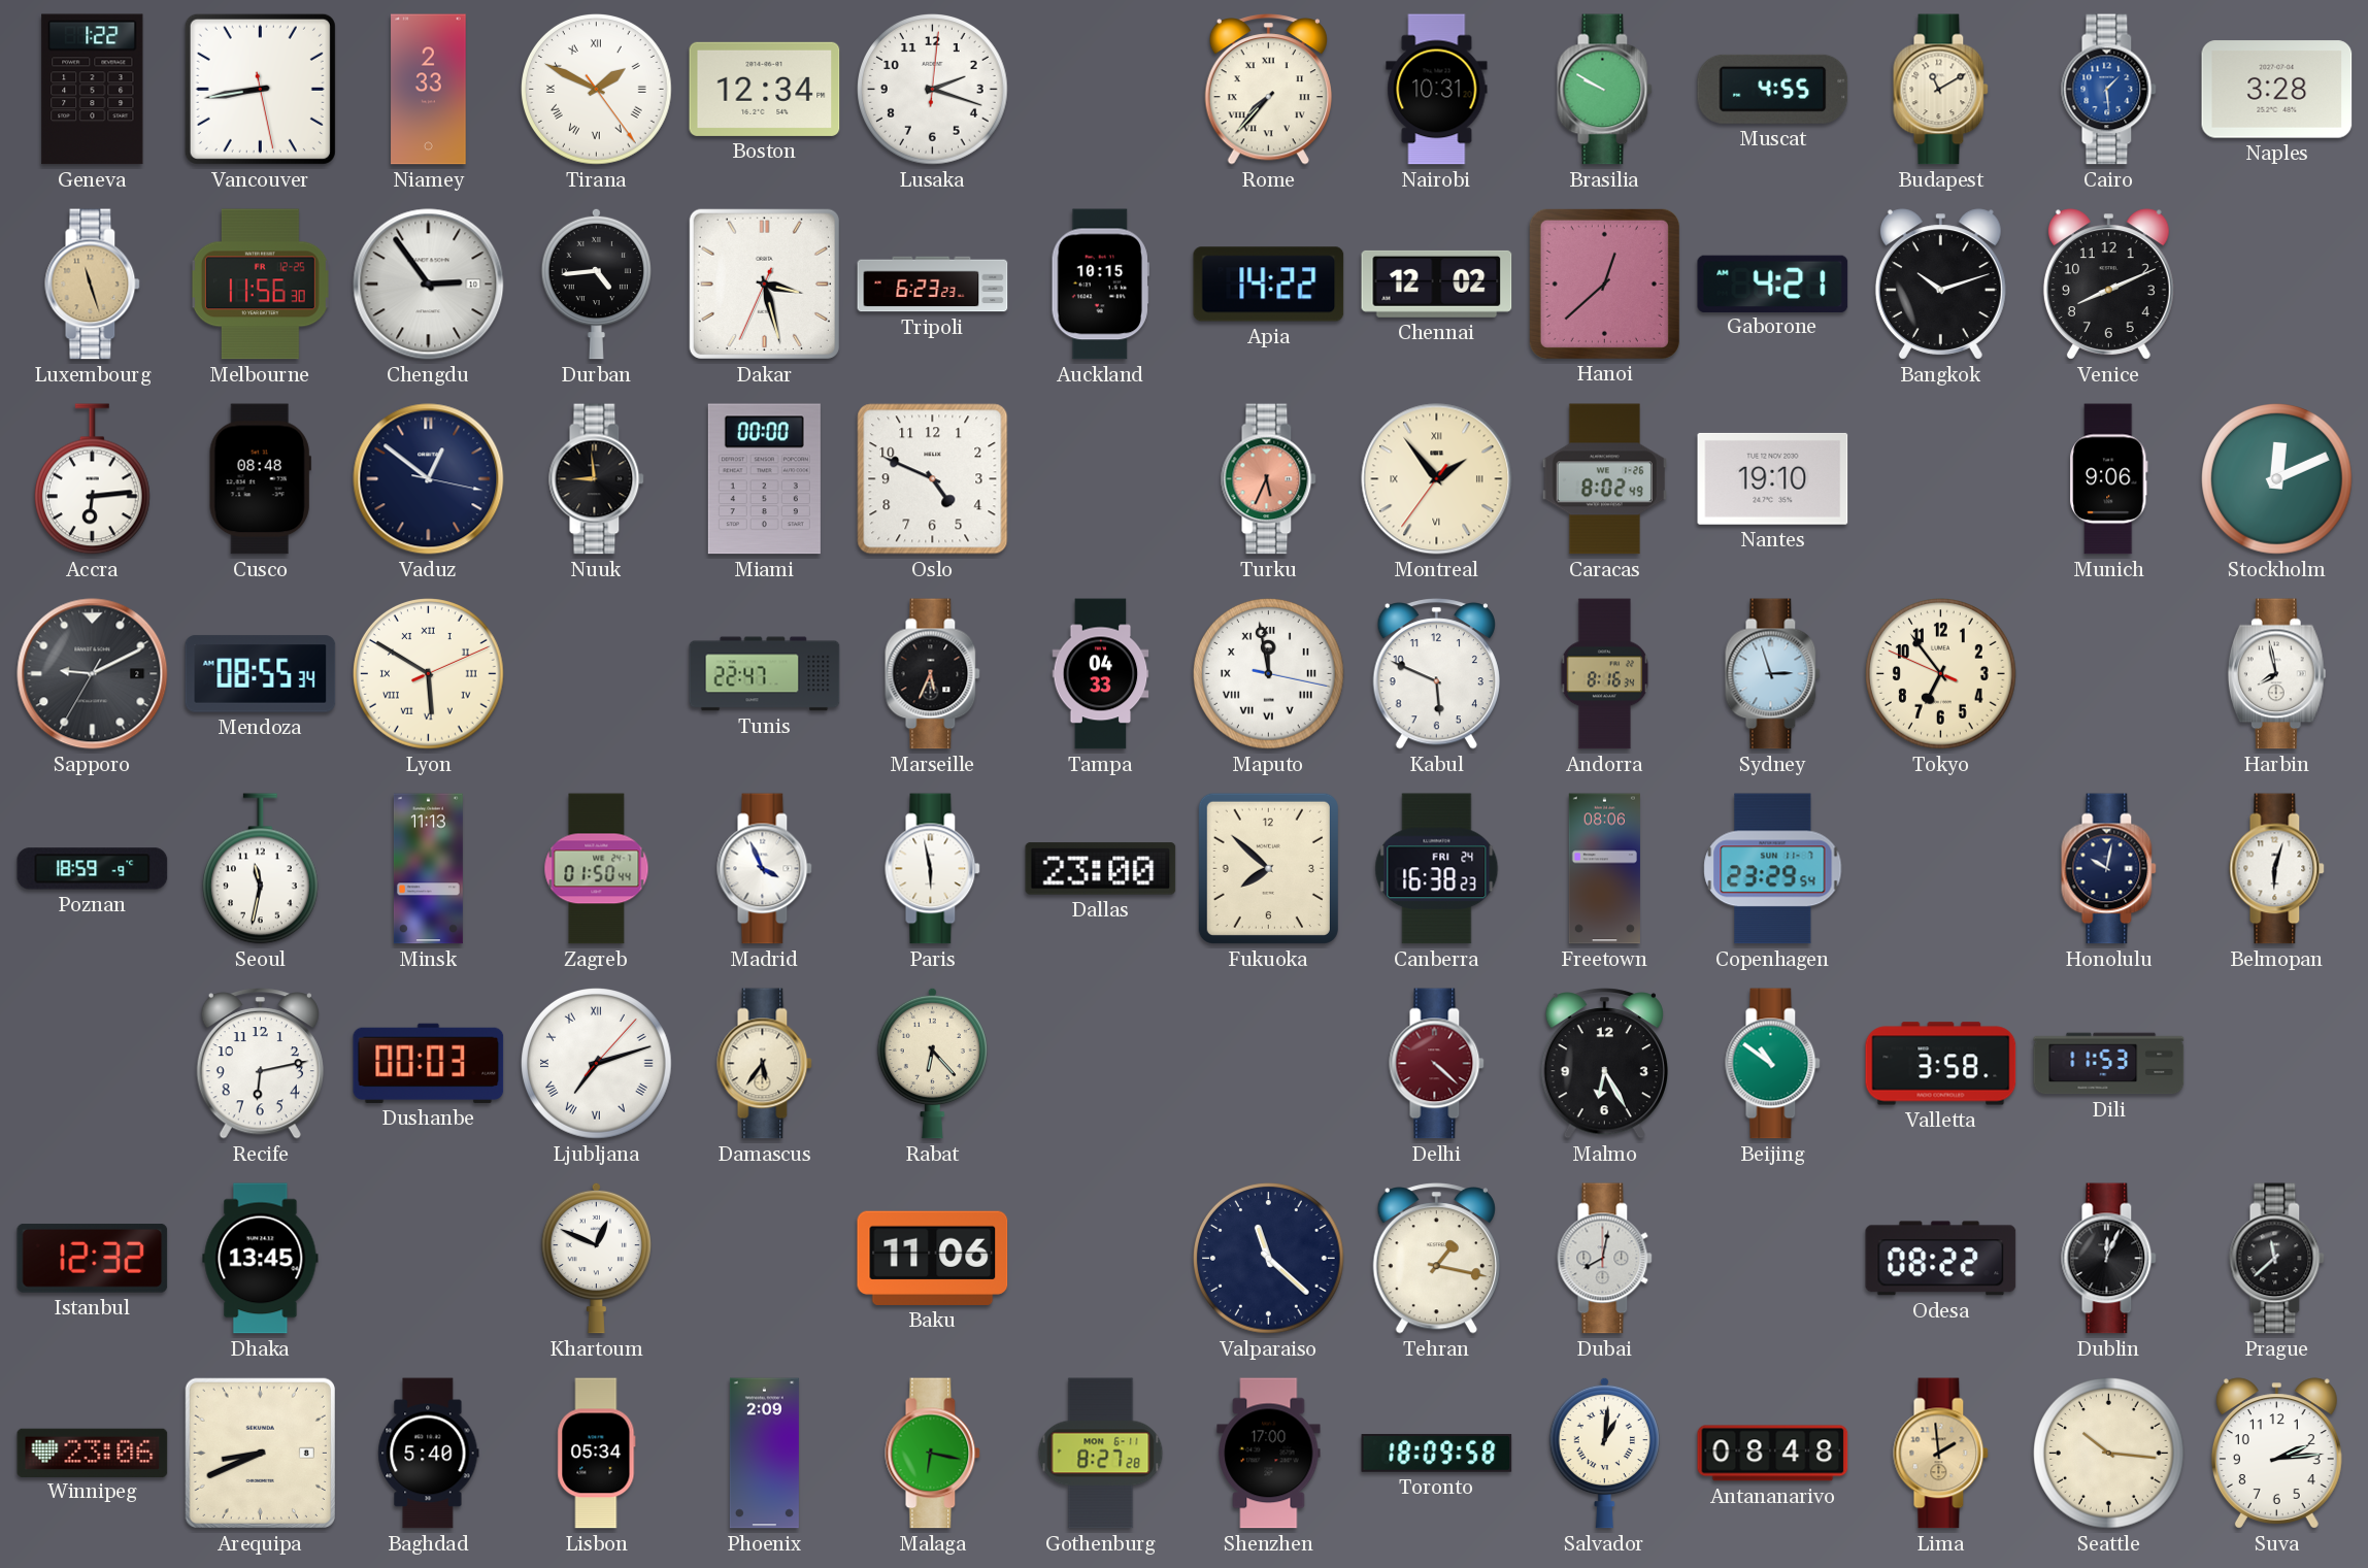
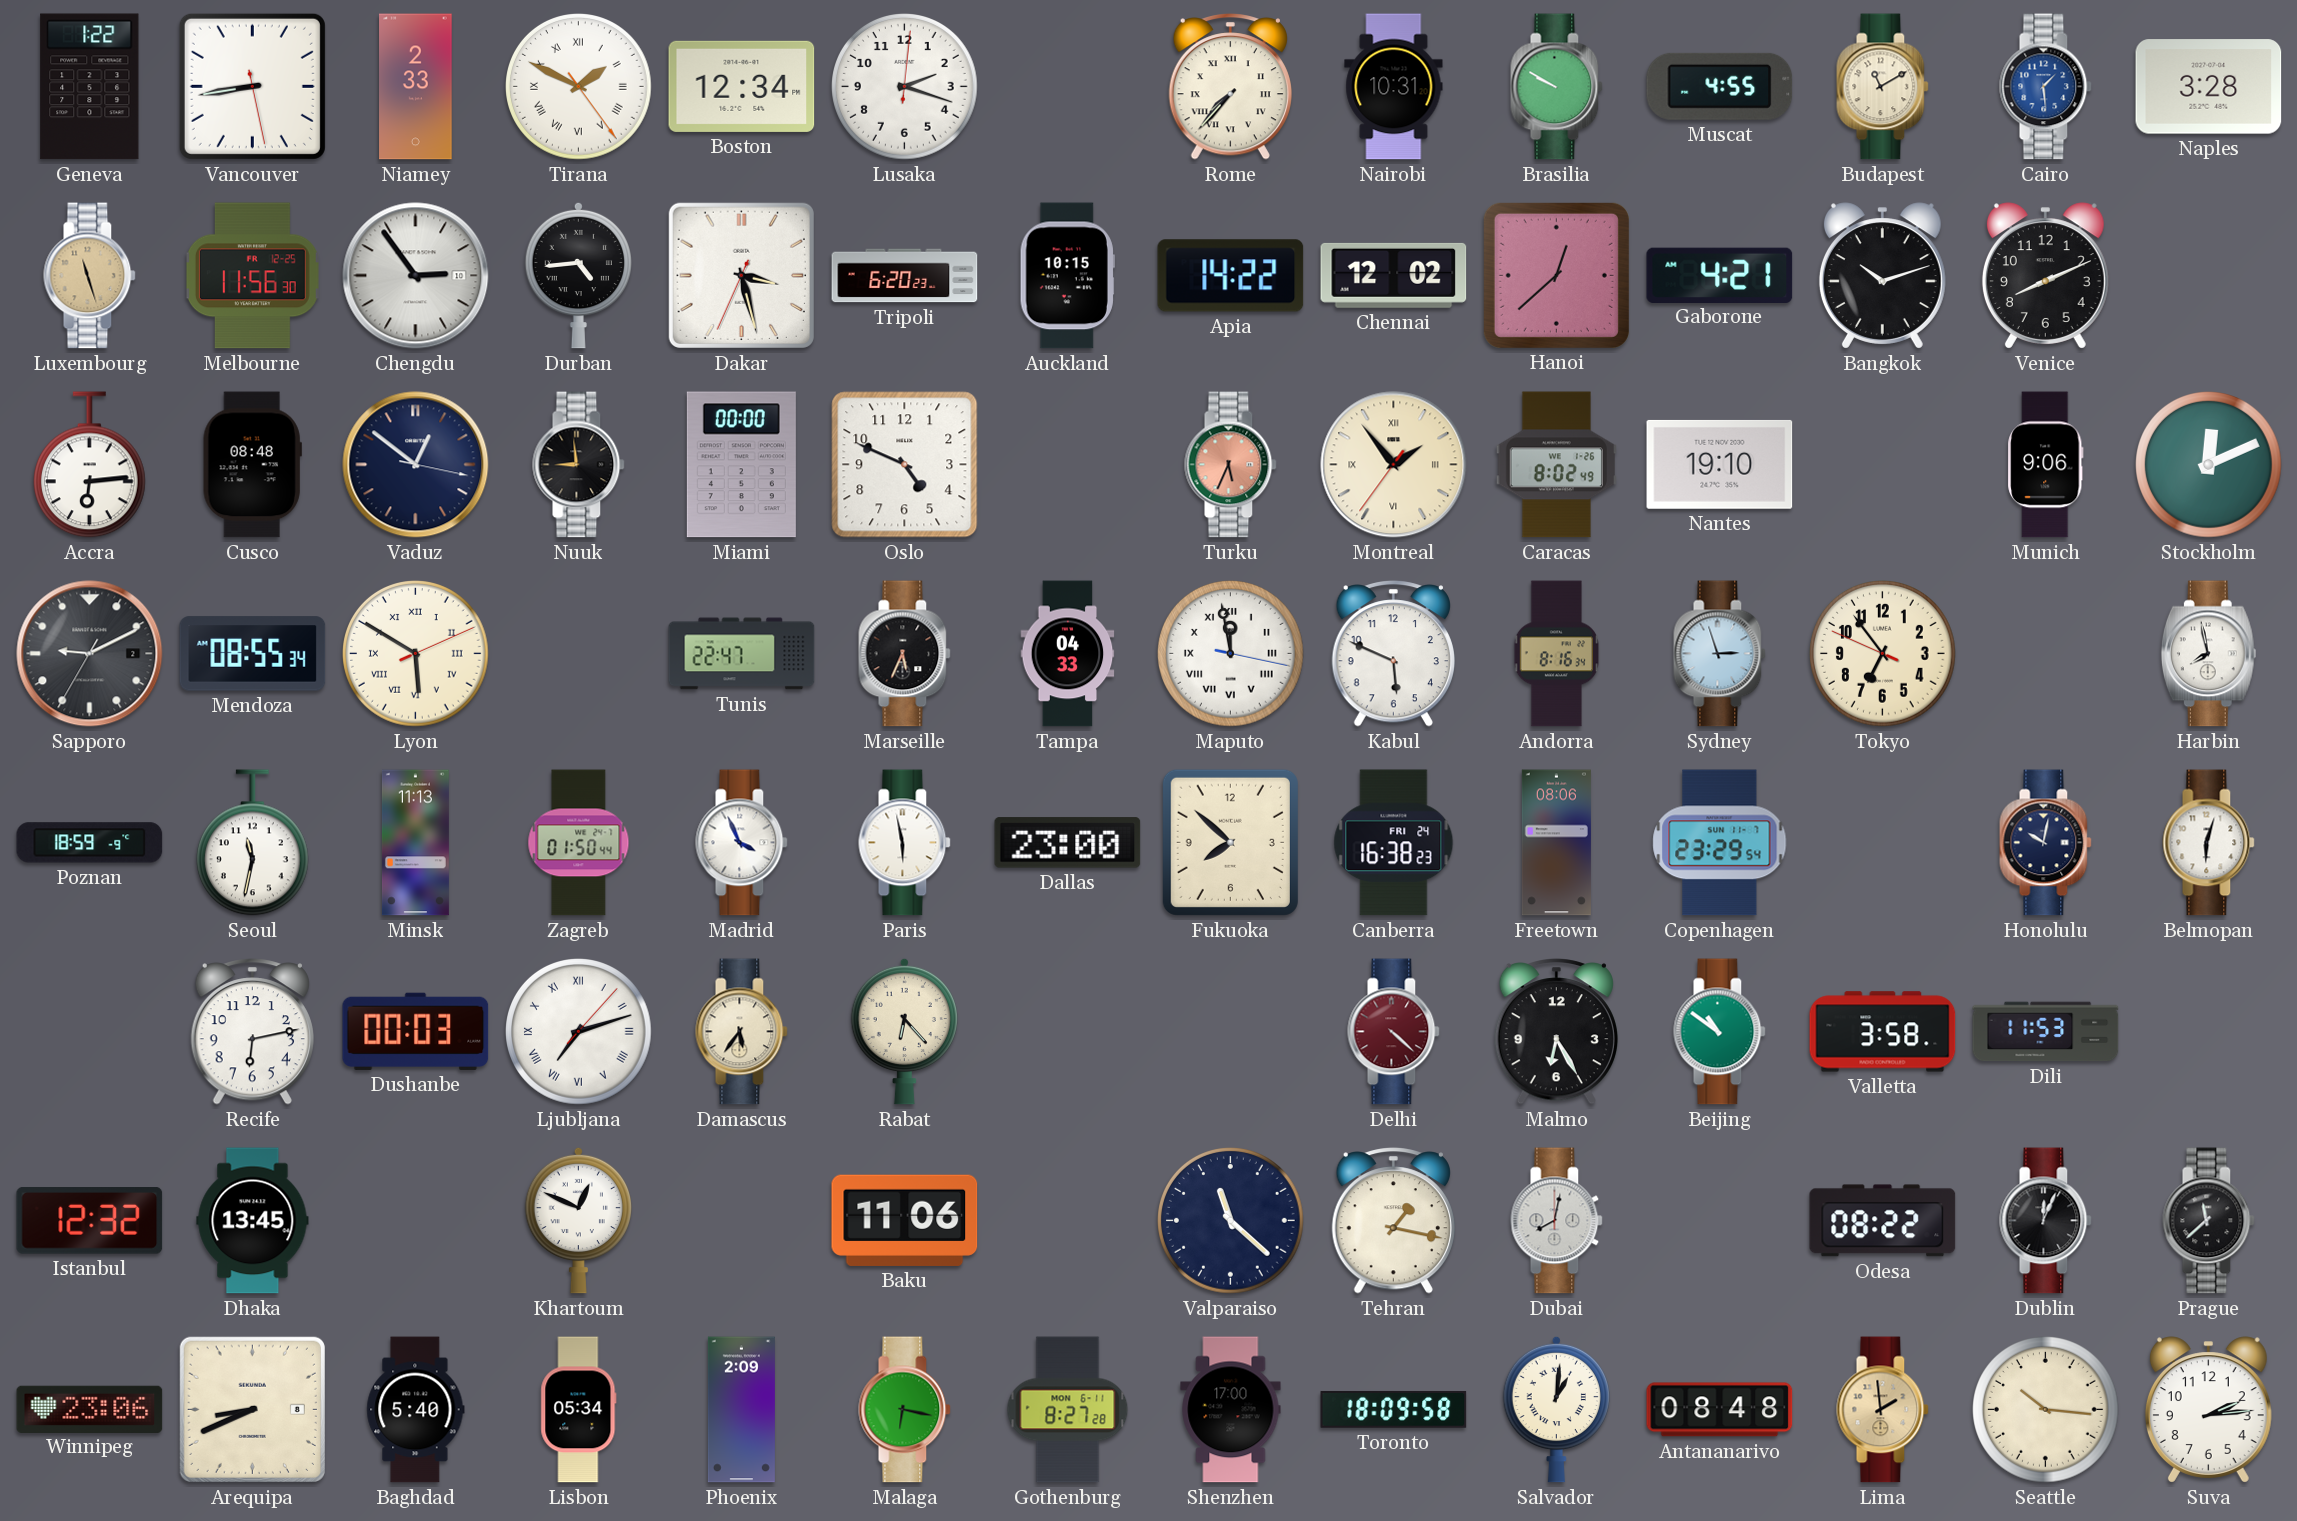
Tripoli: 6:23 -> 6:20
